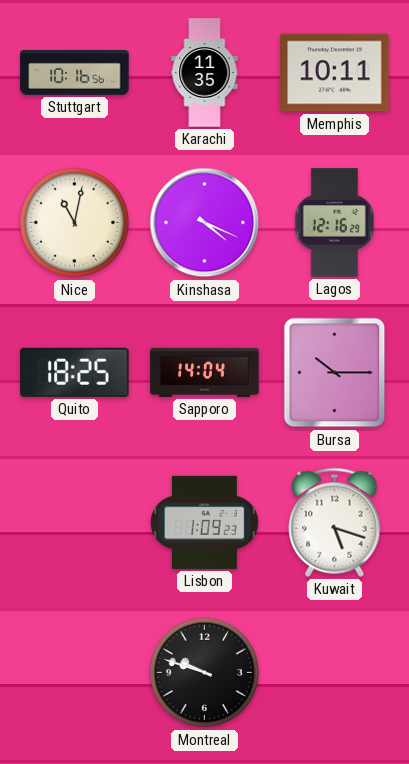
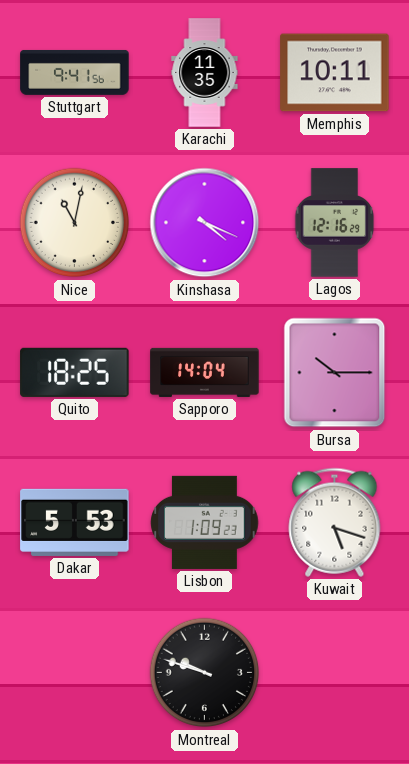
Stuttgart: 10:16 -> 9:41
Dakar: none -> 5:53
